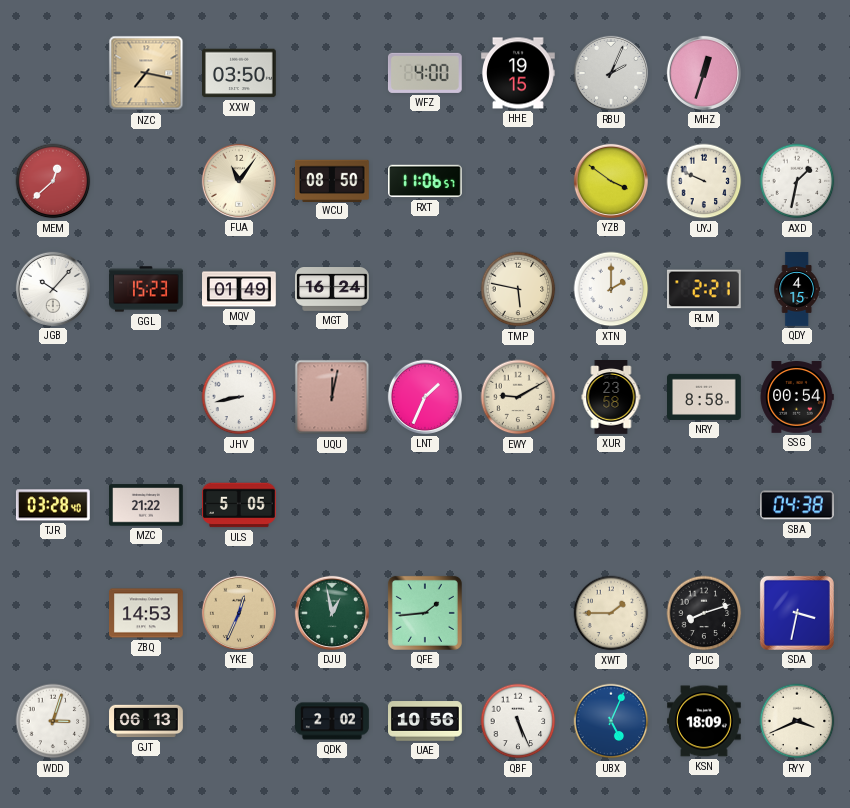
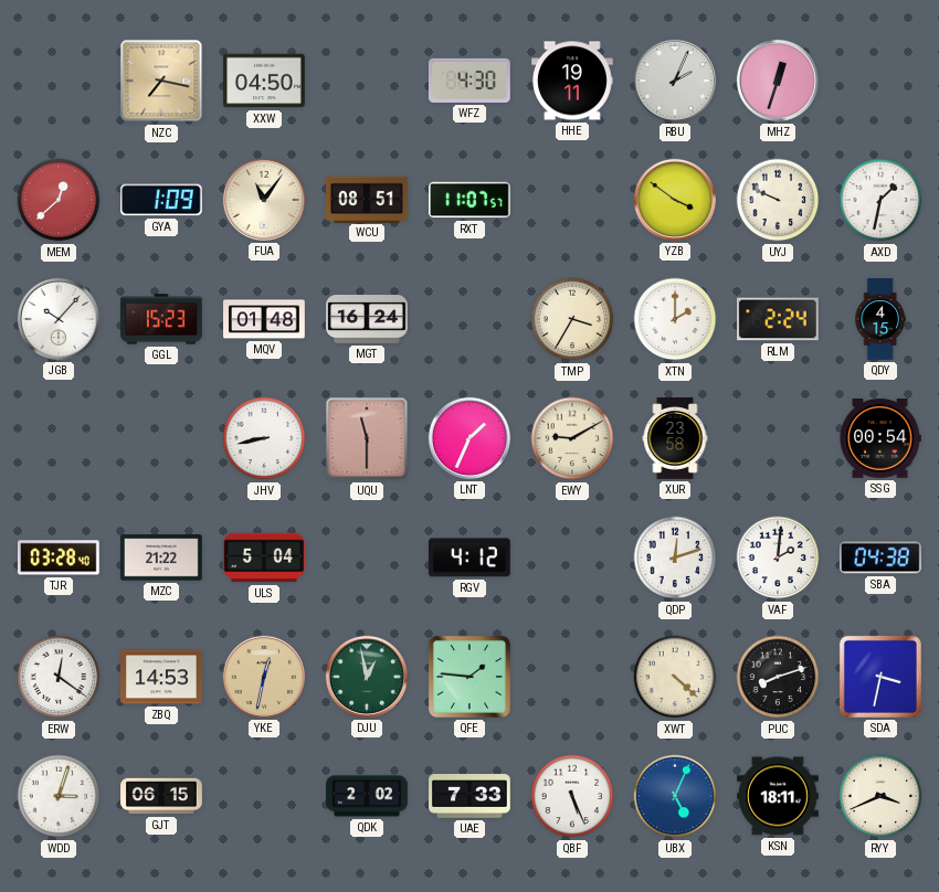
XXW: 03:50 -> 04:50
WFZ: 4:00 -> 4:30
HHE: 19:15 -> 19:11
GYA: none -> 1:09
WCU: 08:50 -> 08:51
RXT: 11:06 -> 11:07
MQV: 01:49 -> 01:48
TMP: 5:47 -> 3:35
RLM: 2:21 -> 2:24
UQU: 12:02 -> 11:30
NRY: 8:58 -> none
ULS: 5:05 -> 5:04
RGV: none -> 4:12
QDP: none -> 12:12
VAF: none -> 2:01
ERW: none -> 12:21
YKE: 12:34 -> 12:32
QFE: 1:44 -> 1:46
XWT: 1:45 -> 4:22
GJT: 06:13 -> 06:15
UAE: 10:56 -> 7:33
KSN: 18:09 -> 18:11
